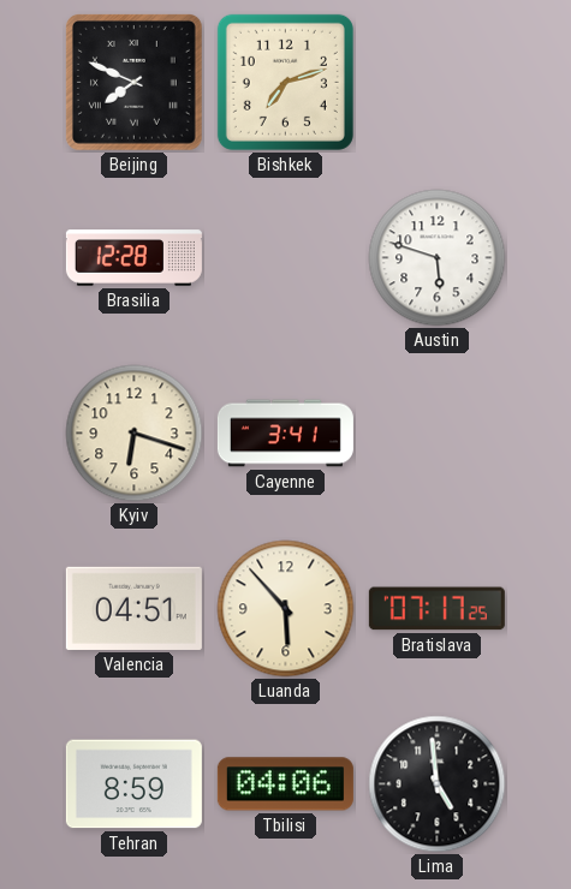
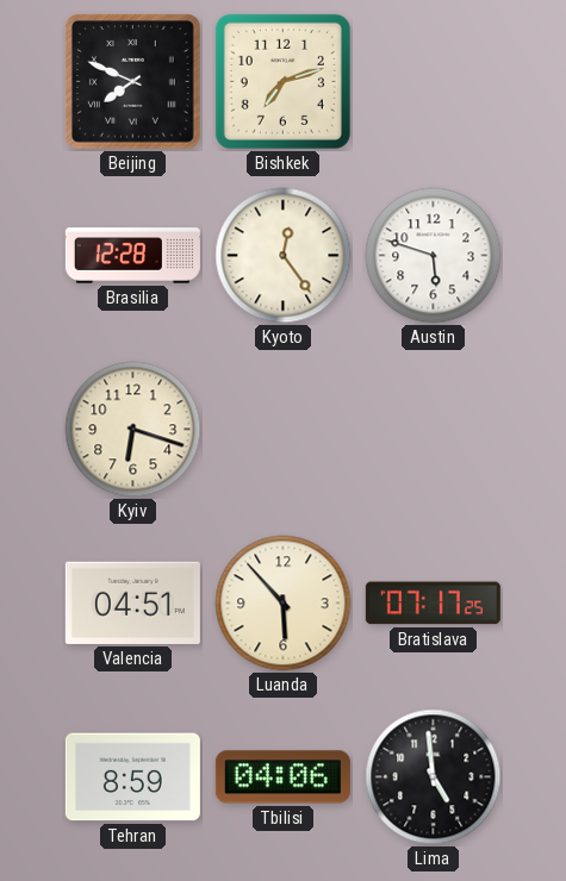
Kyoto: none -> 12:24
Cayenne: 3:41 -> none
